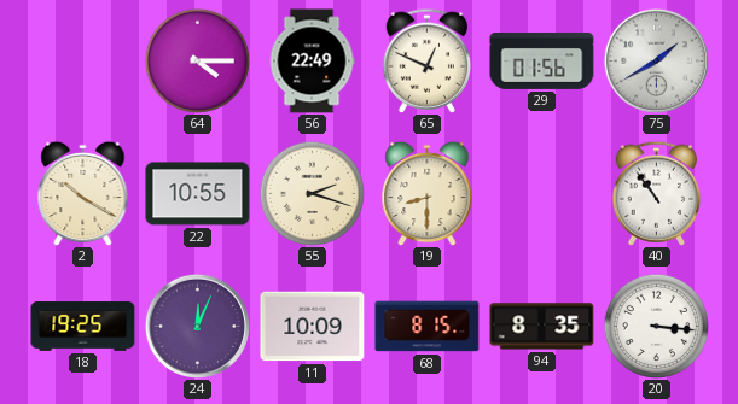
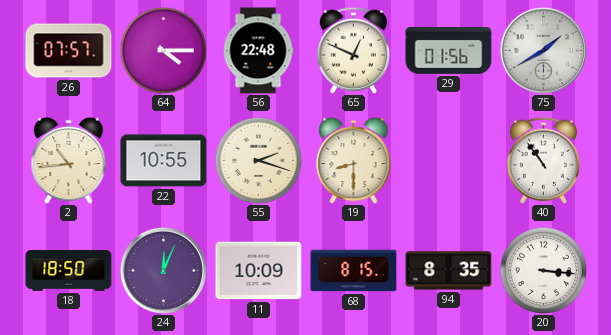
26: none -> 07:57
56: 22:49 -> 22:48
2: 10:20 -> 10:44
18: 19:25 -> 18:50
